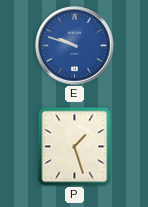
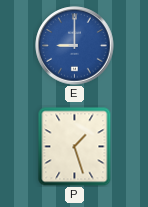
E: 9:48 -> 9:00
